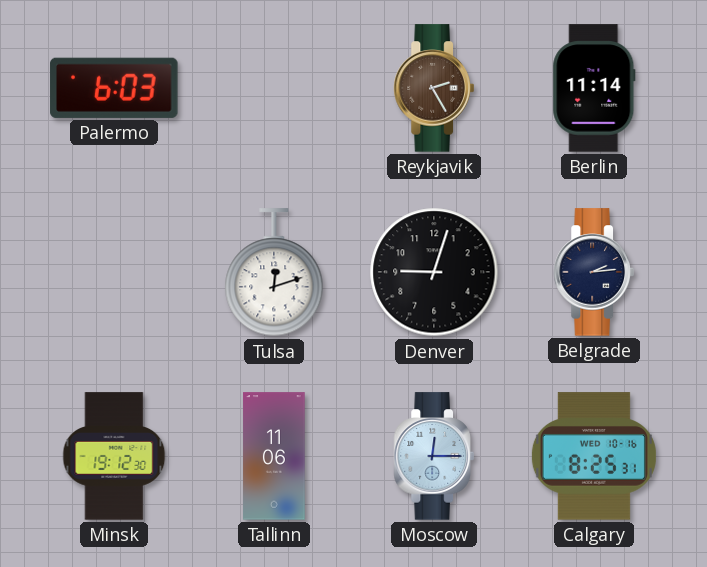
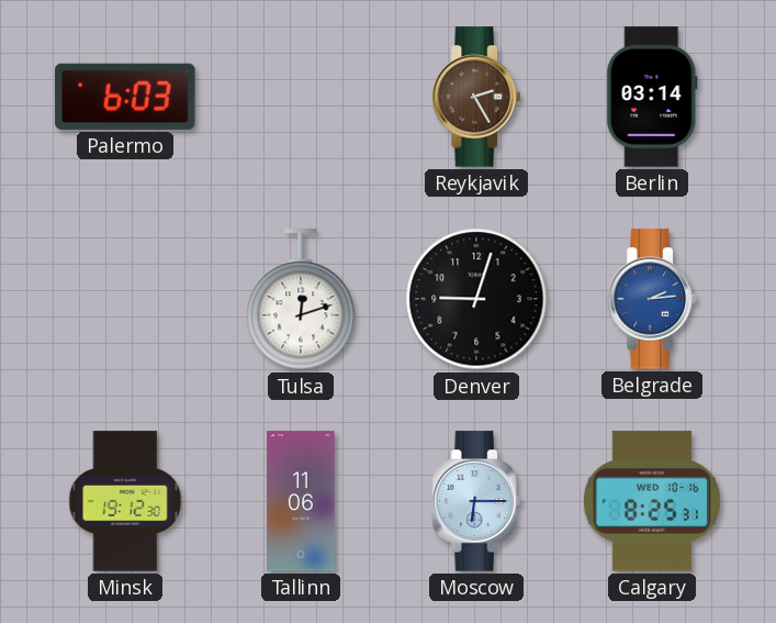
Berlin: 11:14 -> 03:14
Belgrade dial: navy -> blue
Moscow: 12:15 -> 6:15
